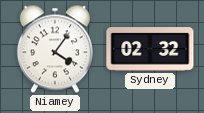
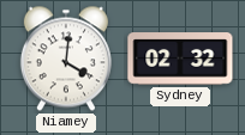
Niamey: 4:06 -> 4:01
